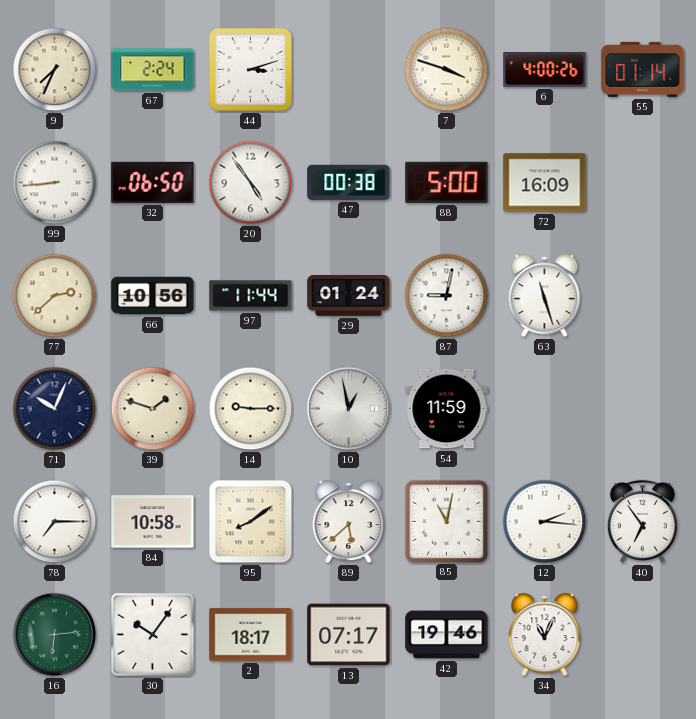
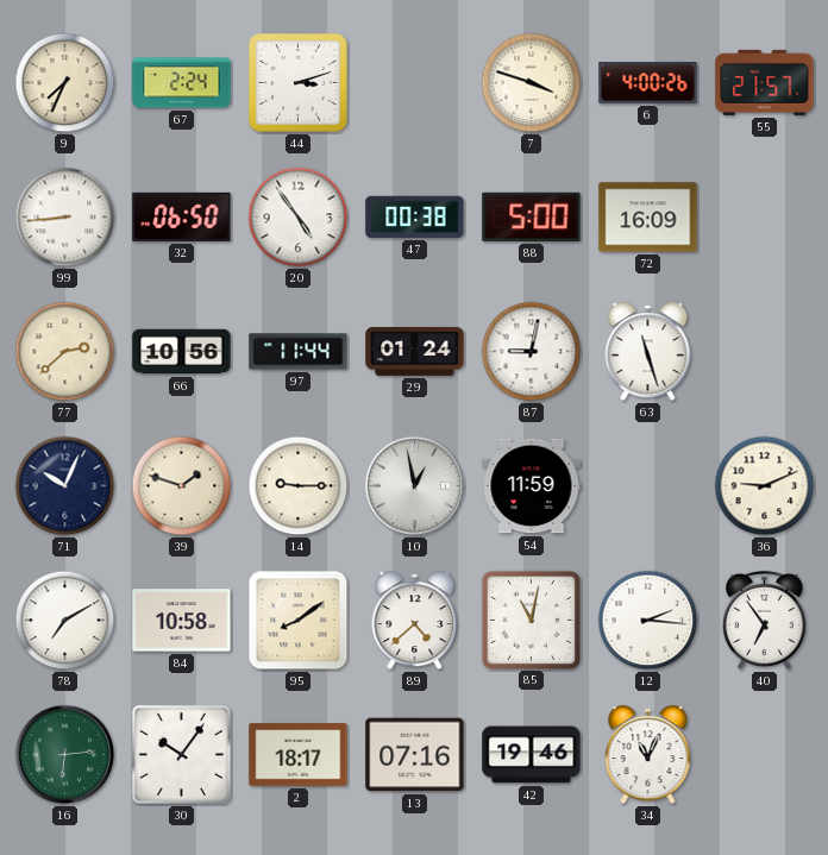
55: 01:14 -> 21:57
36: none -> 9:11
78: 7:15 -> 7:10
89: 5:38 -> 4:38
13: 07:17 -> 07:16
